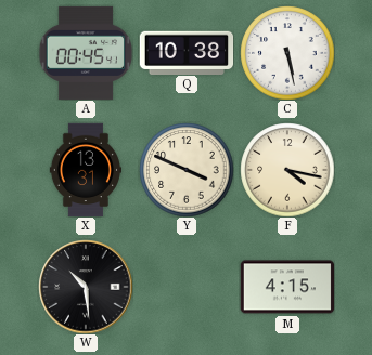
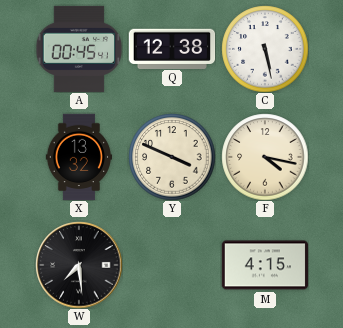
Q: 10:38 -> 12:38
X: 13:31 -> 13:32
W: 10:29 -> 7:29
